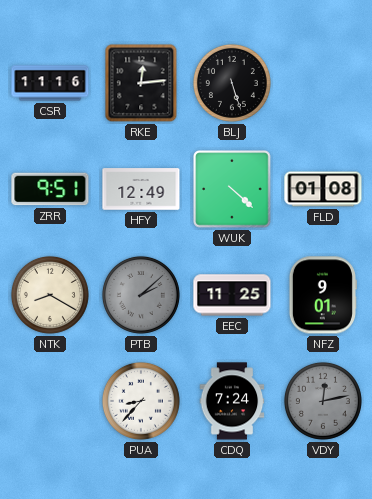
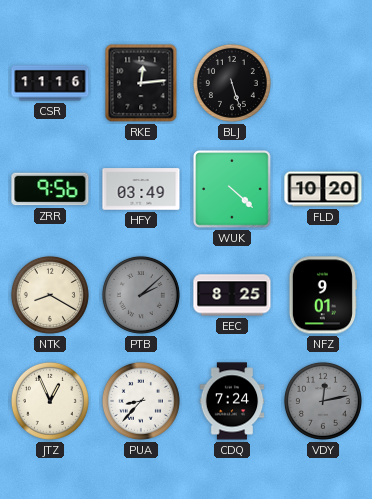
ZRR: 9:51 -> 9:56
HFY: 12:49 -> 03:49
FLD: 01:08 -> 10:20
EEC: 11:25 -> 8:25
JTZ: none -> 12:56
